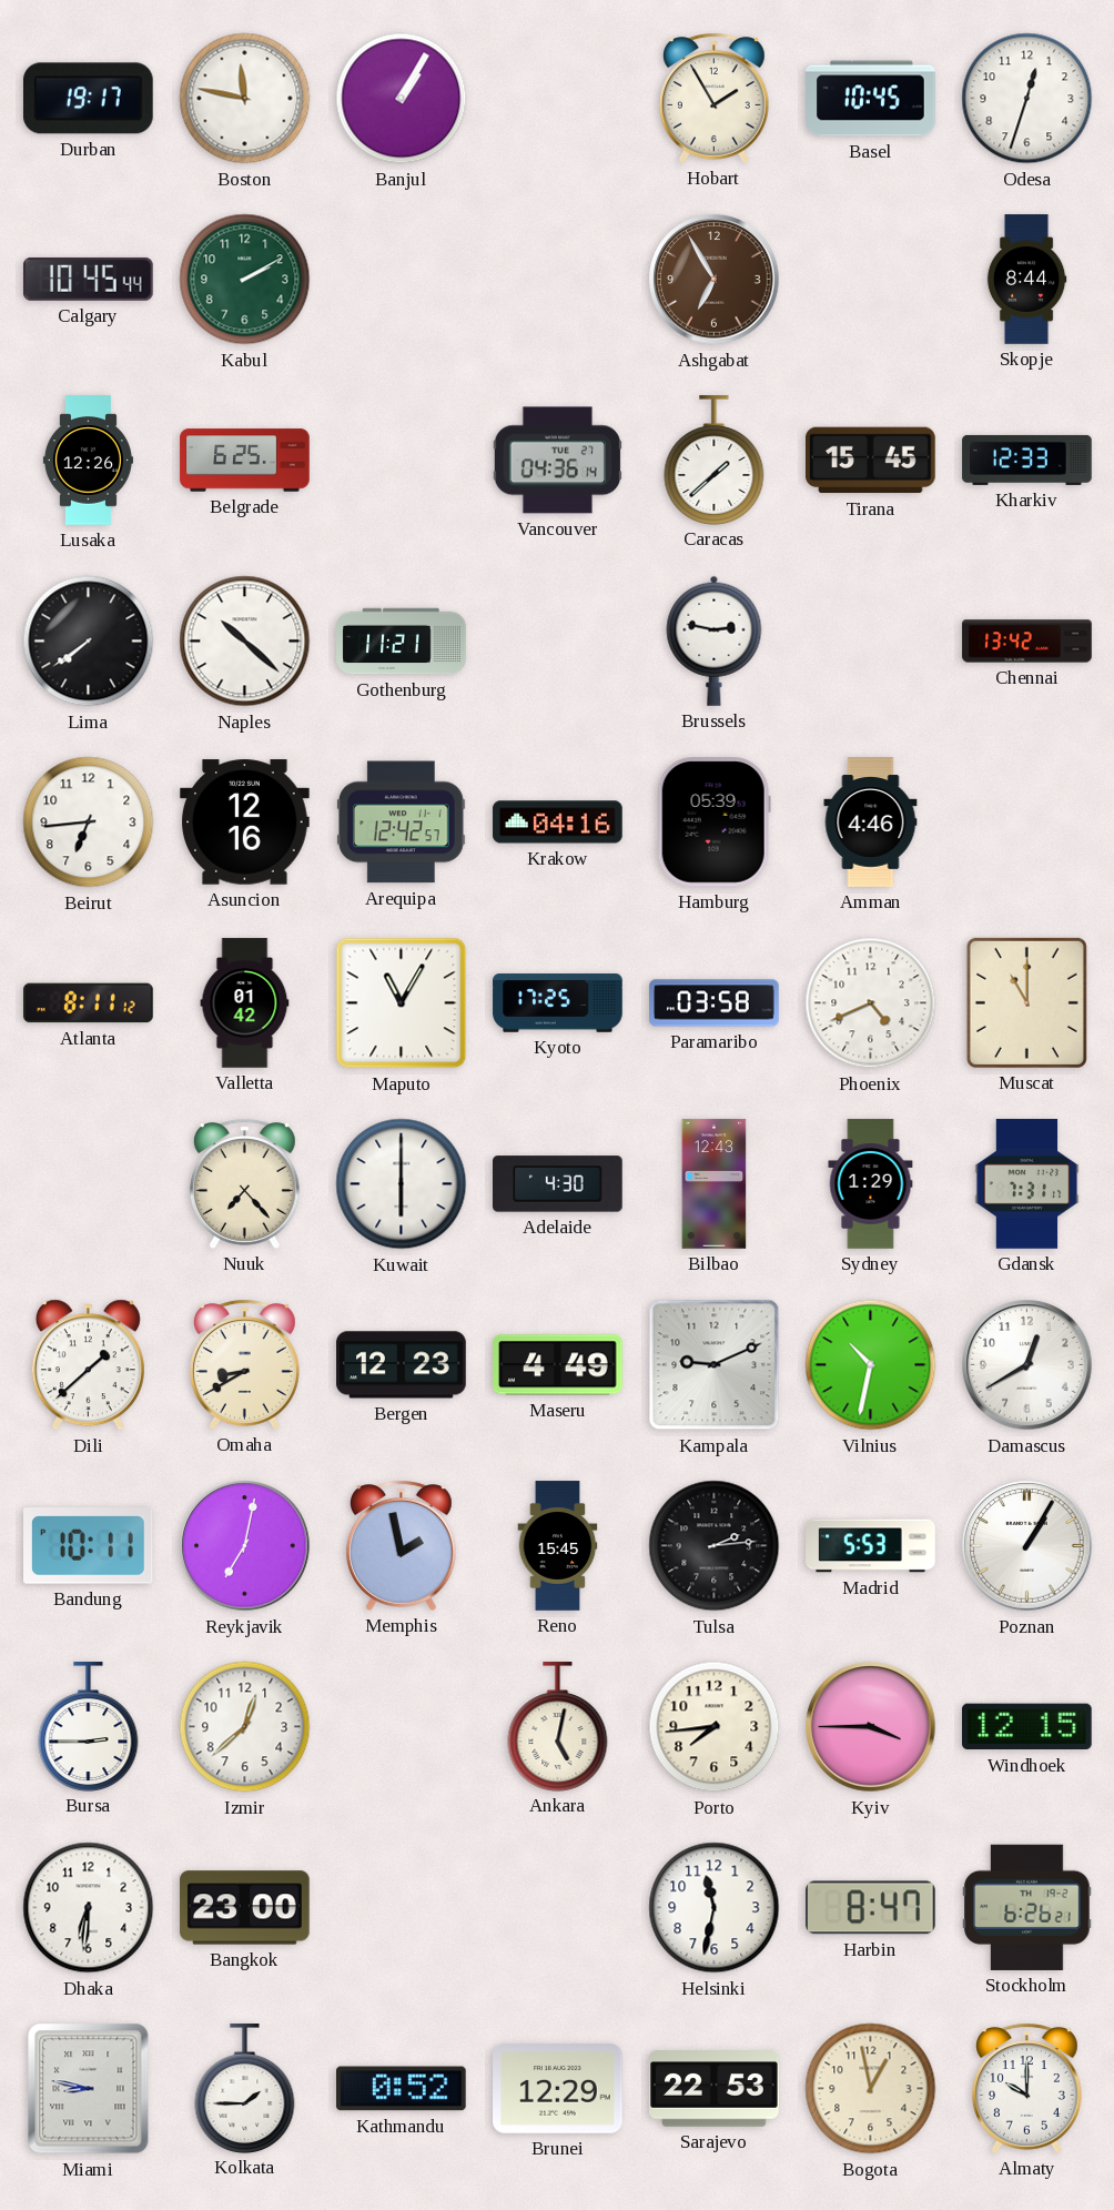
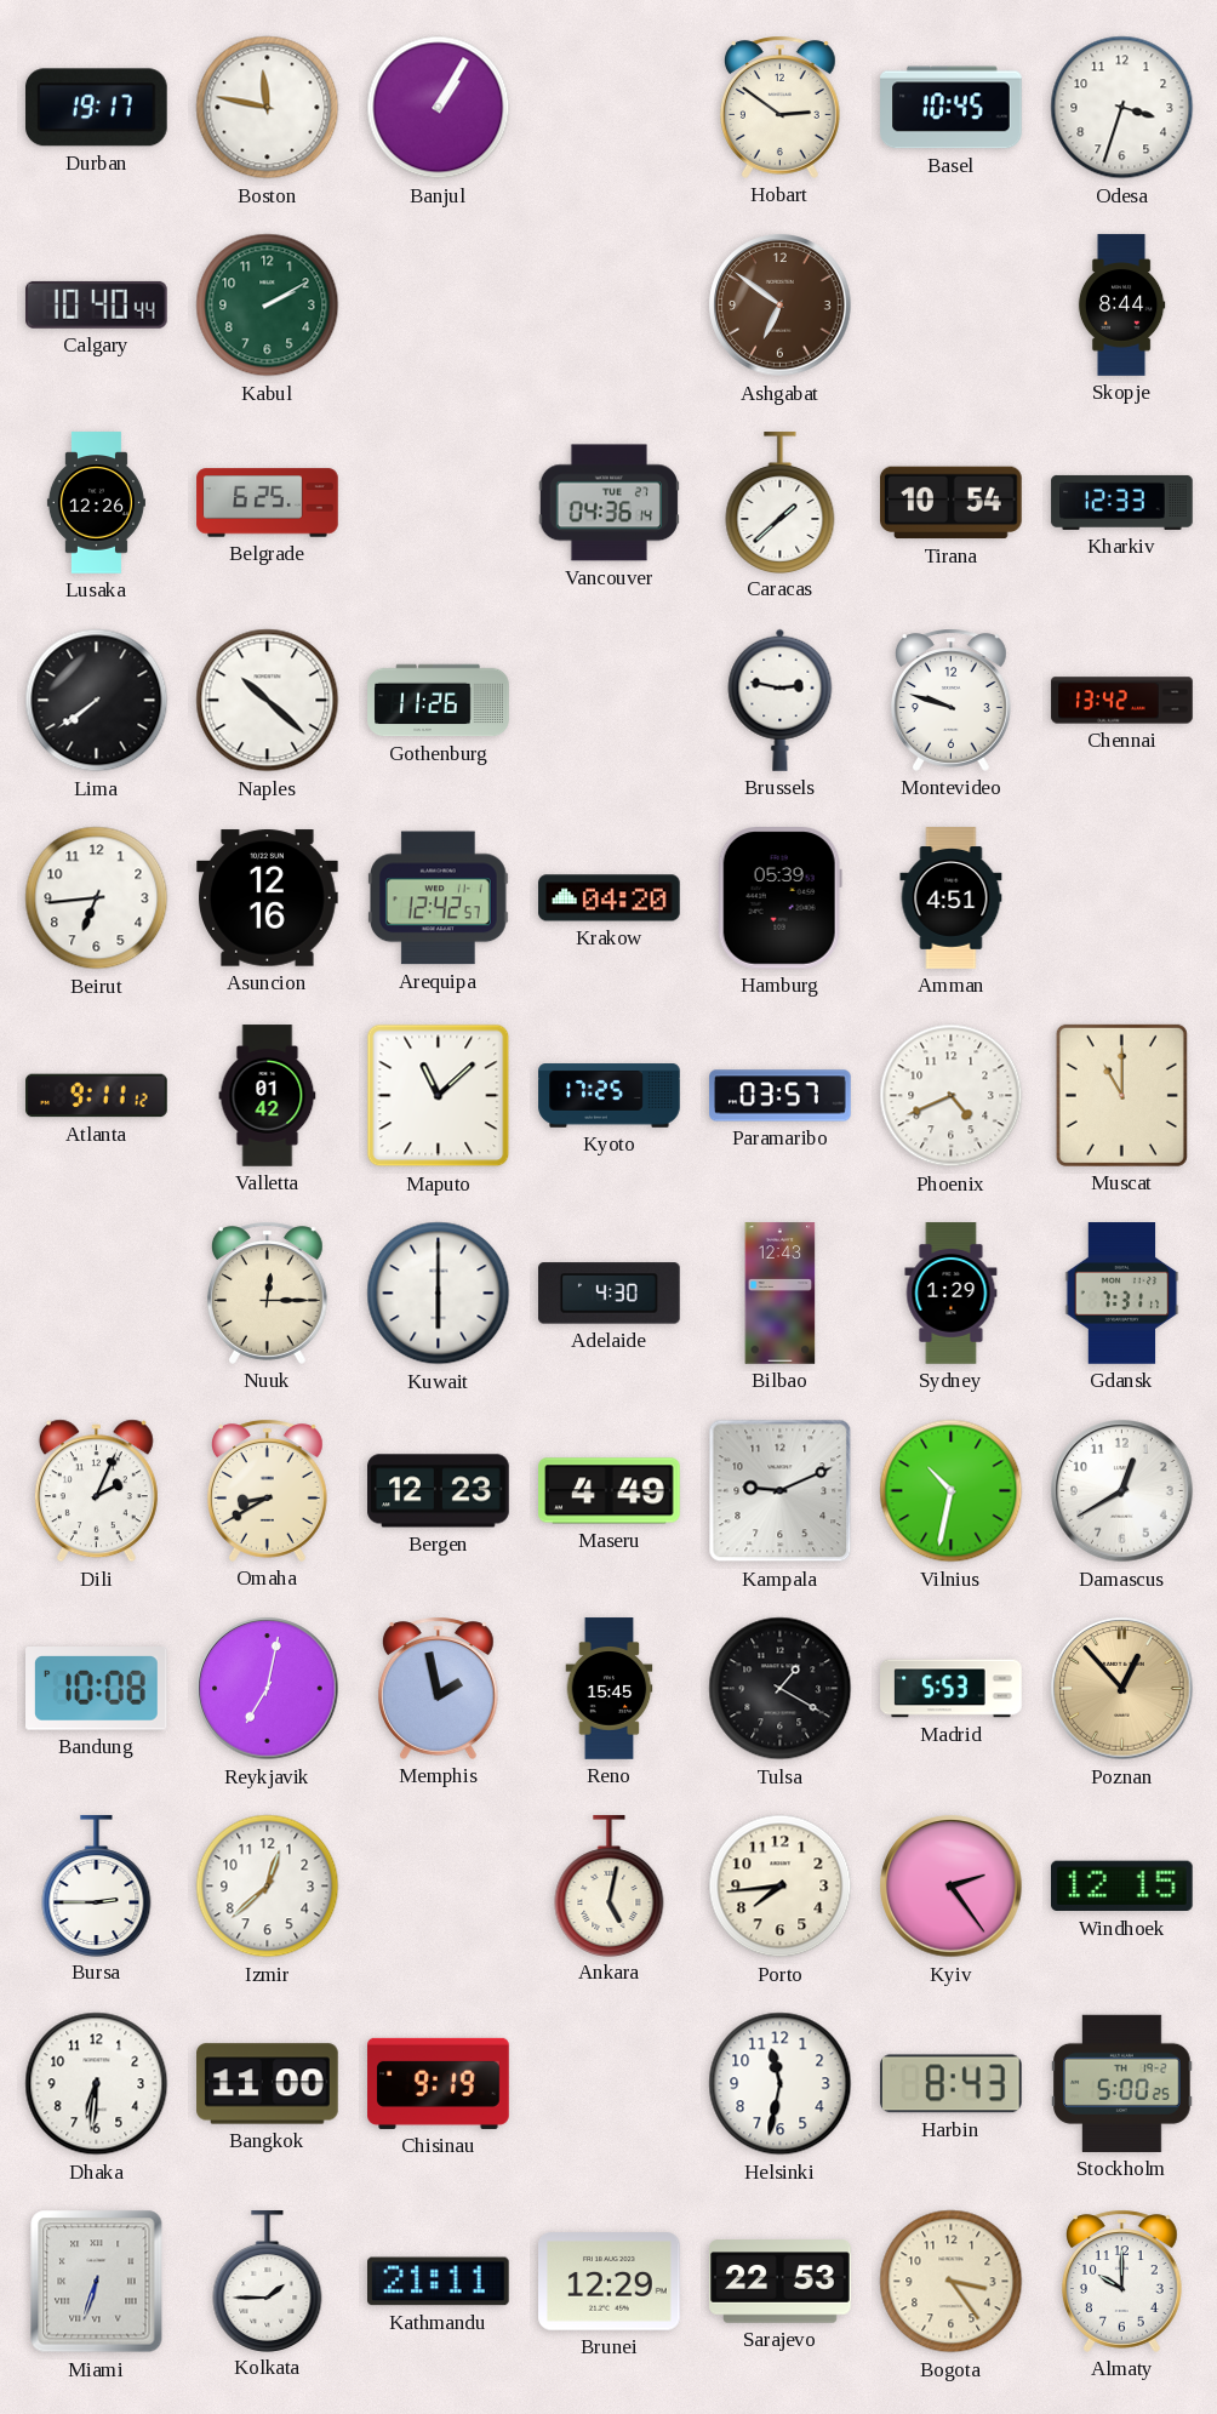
Hobart: 1:55 -> 2:51
Odesa: 12:33 -> 3:33
Calgary: 10:45 -> 10:40
Ashgabat: 6:55 -> 6:51
Tirana: 15:45 -> 10:54
Gothenburg: 11:21 -> 11:26
Montevideo: none -> 9:48
Krakow: 04:16 -> 04:20
Amman: 4:46 -> 4:51
Atlanta: 8:11 -> 9:11
Maputo: 11:05 -> 11:08
Paramaribo: 03:58 -> 03:57
Nuuk: 7:23 -> 12:15
Dili: 1:38 -> 2:04
Bandung: 10:11 -> 10:08
Tulsa: 2:14 -> 1:20
Poznan: 1:05 -> 12:53
Poznan dial: white -> champagne
Kyiv: 3:45 -> 2:24
Bangkok: 23:00 -> 11:00
Chisinau: none -> 9:19
Harbin: 8:47 -> 8:43
Stockholm: 6:26 -> 5:00
Miami: 8:47 -> 6:33
Kathmandu: 0:52 -> 21:11
Bogota: 12:58 -> 3:24
